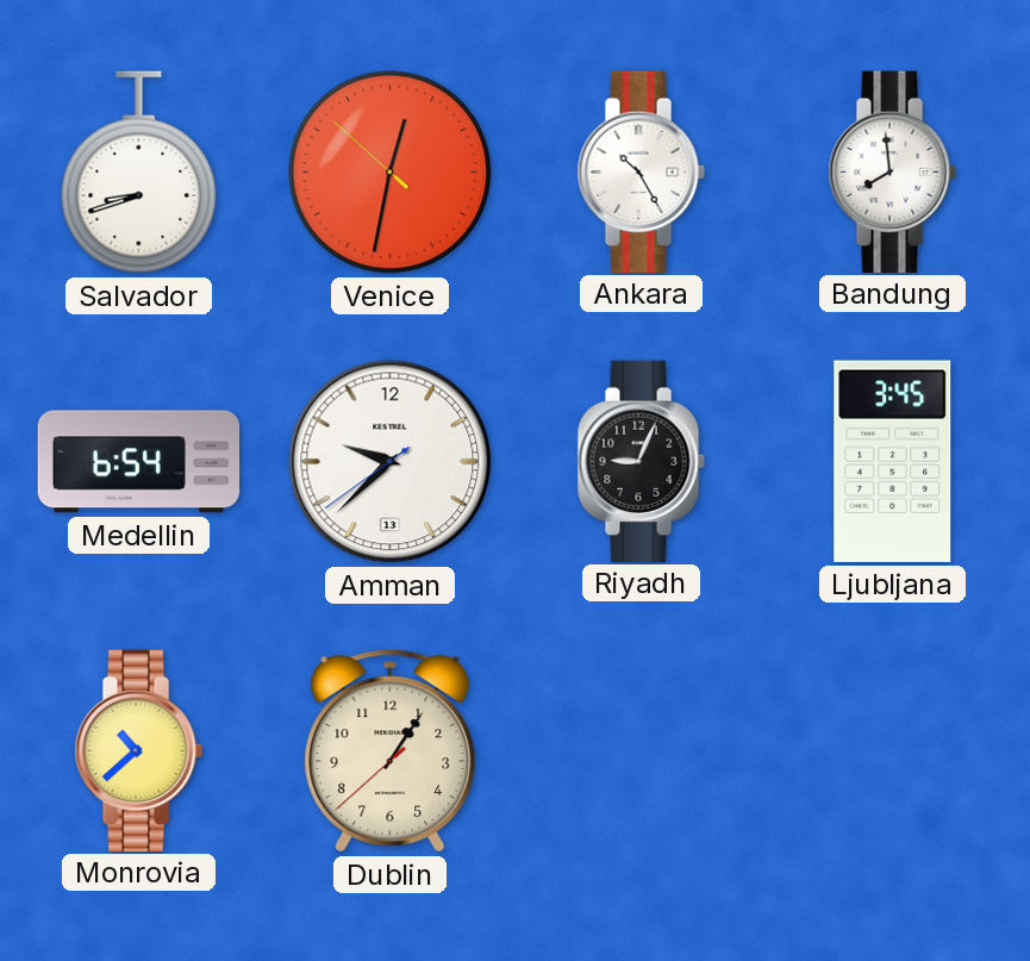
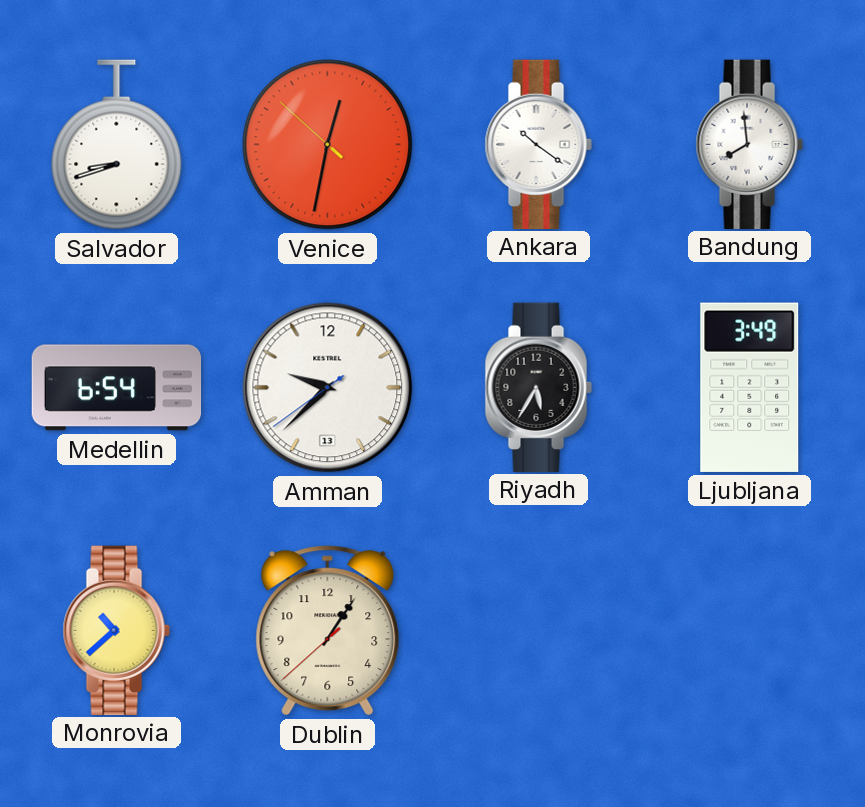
Ankara: 10:25 -> 10:21
Riyadh: 9:04 -> 5:35
Ljubljana: 3:45 -> 3:49
